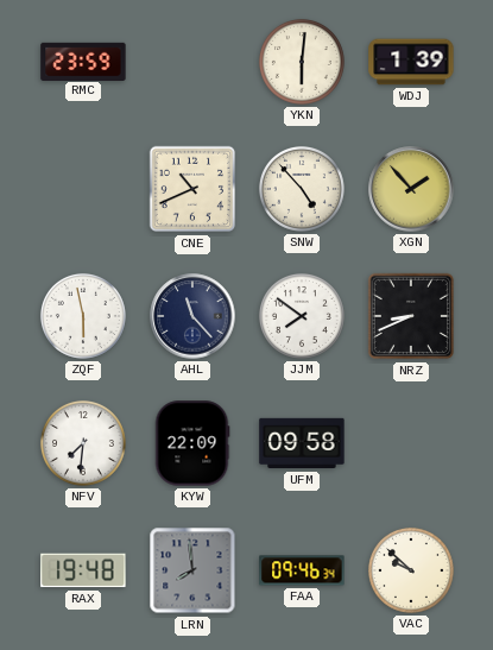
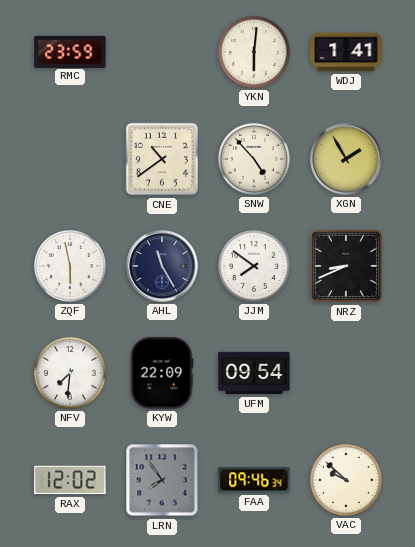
WDJ: 1:39 -> 1:41
CNE: 10:41 -> 10:39
XGN: 1:53 -> 1:55
AHL: 11:23 -> 11:25
UFM: 09:58 -> 09:54
RAX: 19:48 -> 12:02
LRN: 7:59 -> 7:54
